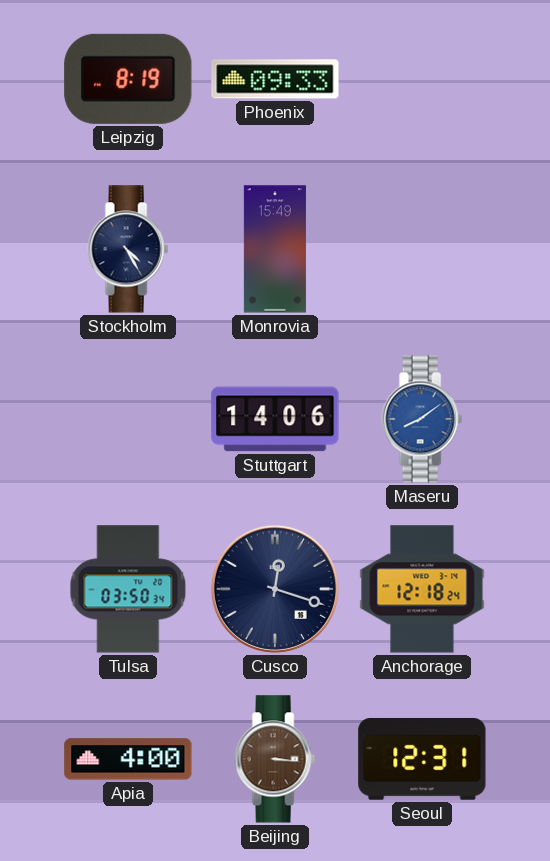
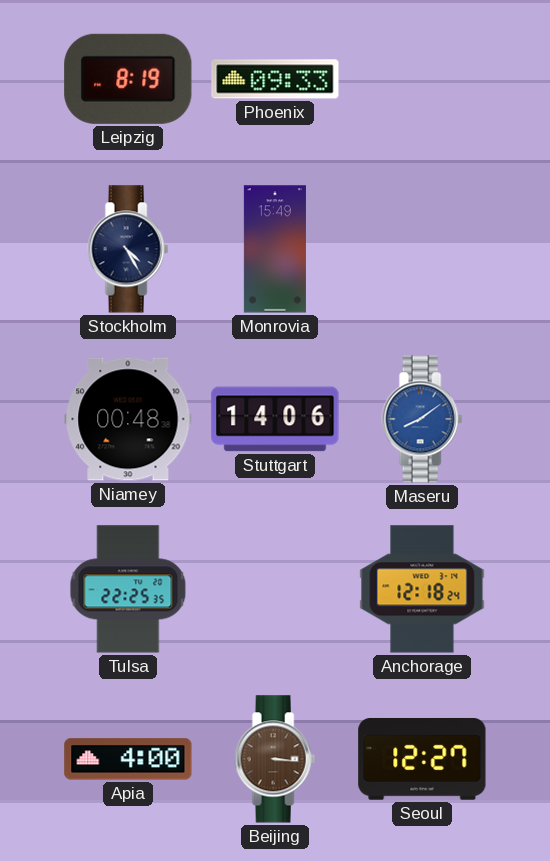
Niamey: none -> 00:48
Tulsa: 03:50 -> 22:25
Cusco: 12:18 -> none
Seoul: 12:31 -> 12:27
